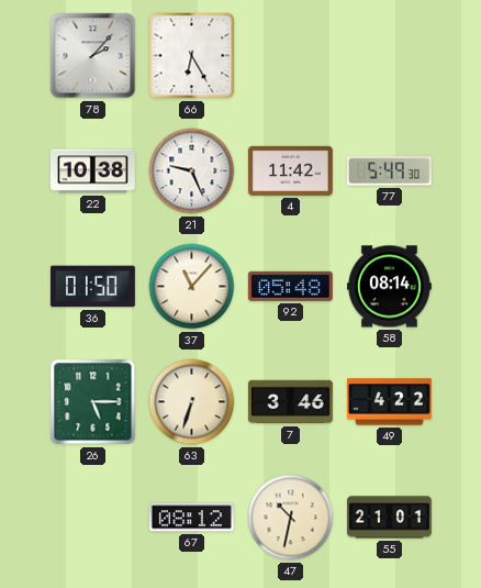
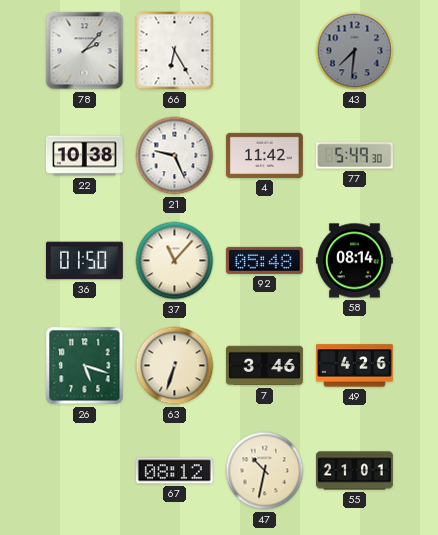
43: none -> 7:31
26: 5:15 -> 5:18
49: 4:22 -> 4:26
